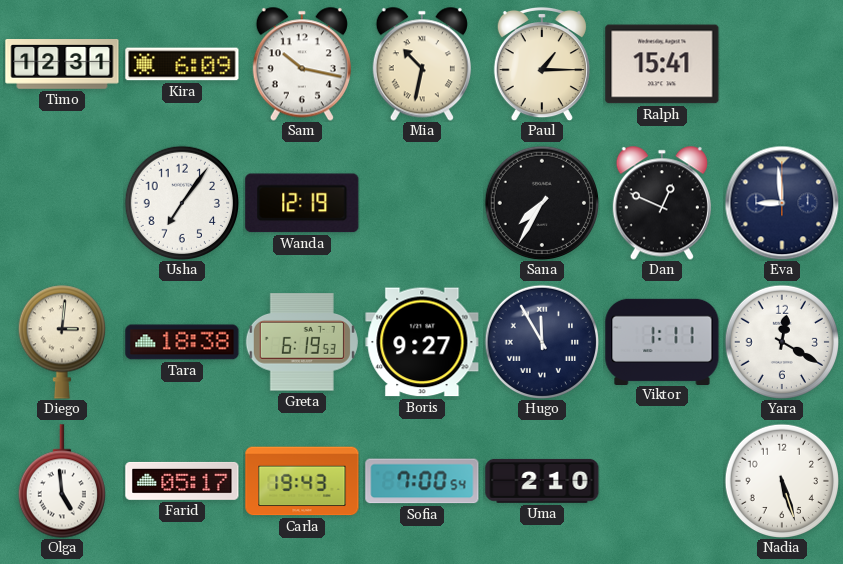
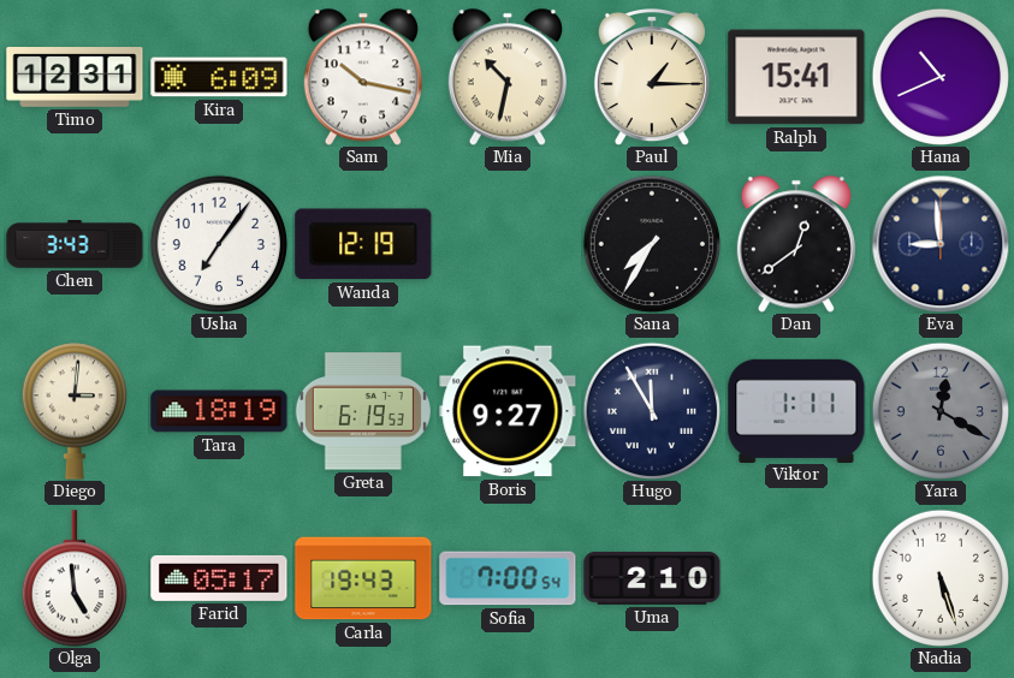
Hana: none -> 10:41
Chen: none -> 3:43
Dan: 12:49 -> 12:39
Tara: 18:38 -> 18:19
Yara dial: white -> grey
